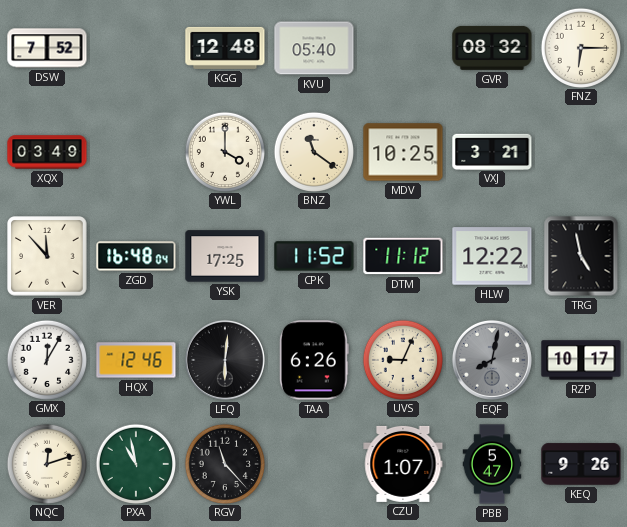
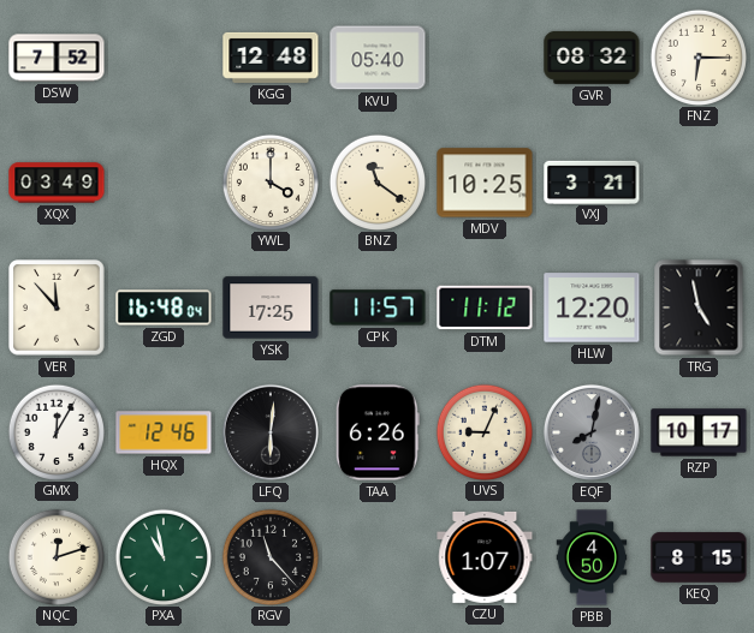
CPK: 11:52 -> 11:57
HLW: 12:22 -> 12:20
PBB: 5:47 -> 4:50
KEQ: 9:26 -> 8:15
